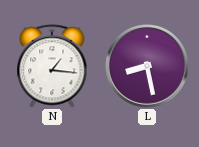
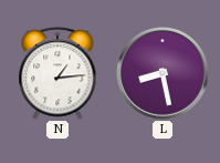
N: 1:16 -> 1:14
